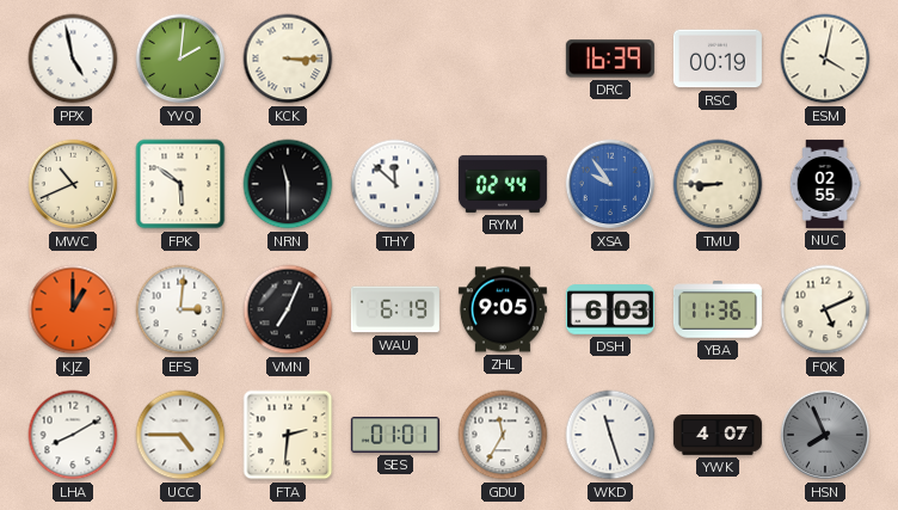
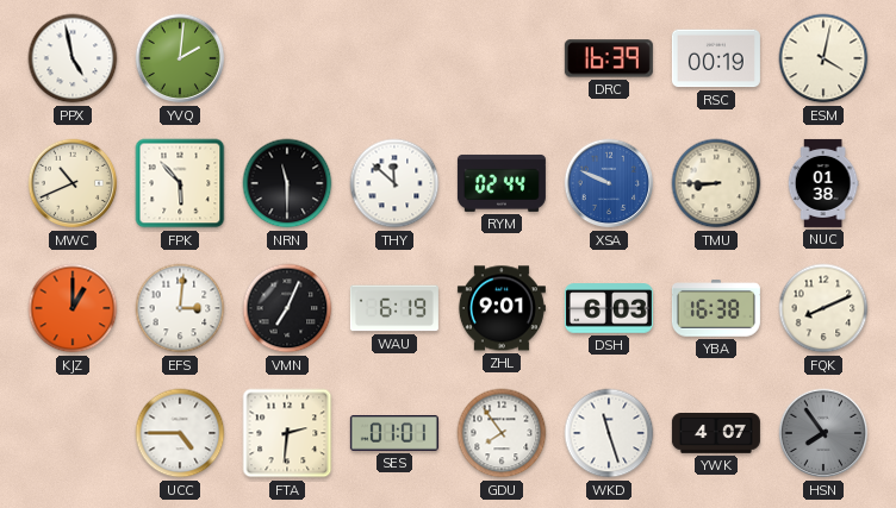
KCK: 3:15 -> none
FPK: 5:51 -> 5:53
XSA: 9:54 -> 9:49
NUC: 02:55 -> 01:38
ZHL: 9:05 -> 9:01
YBA: 11:36 -> 16:38
FQK: 5:11 -> 8:11
LHA: 8:10 -> none
GDU: 11:35 -> 7:54
HSN: 7:56 -> 7:54
